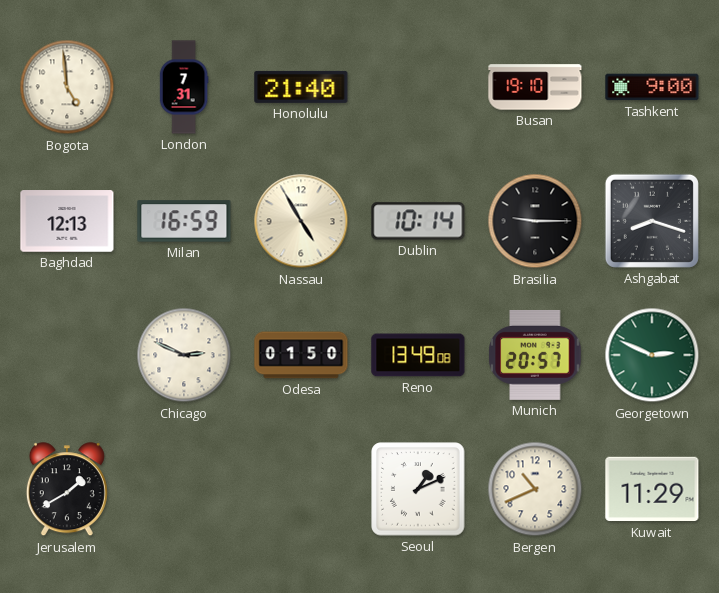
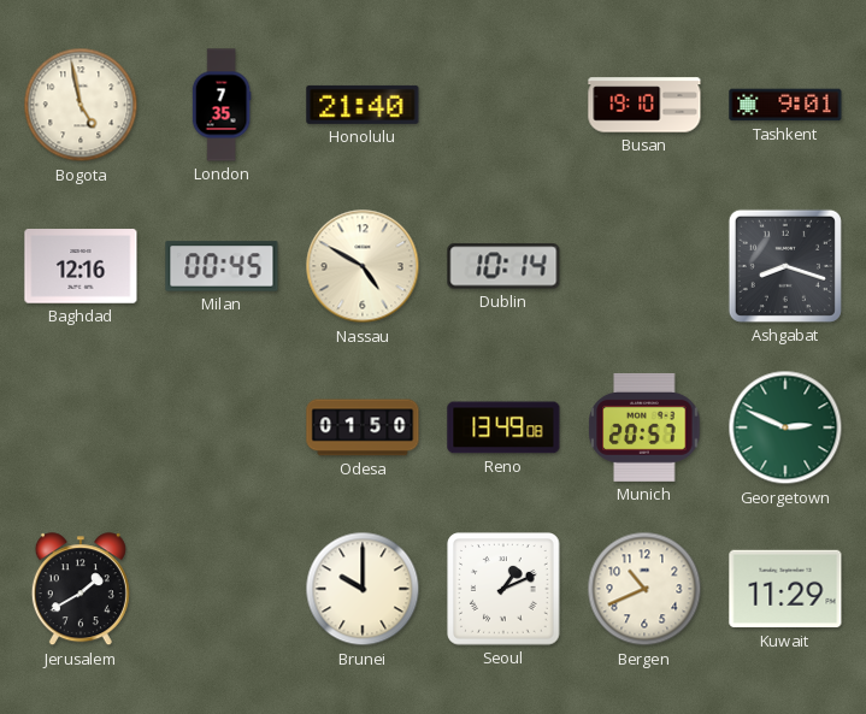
Bogota: 4:59 -> 4:58
London: 7:31 -> 7:35
Tashkent: 9:00 -> 9:01
Baghdad: 12:13 -> 12:16
Milan: 16:59 -> 00:45
Nassau: 4:55 -> 4:50
Brasilia: 9:15 -> none
Chicago: 2:49 -> none
Brunei: none -> 10:00
